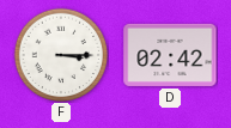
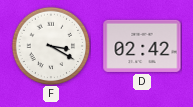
F: 3:15 -> 3:20
